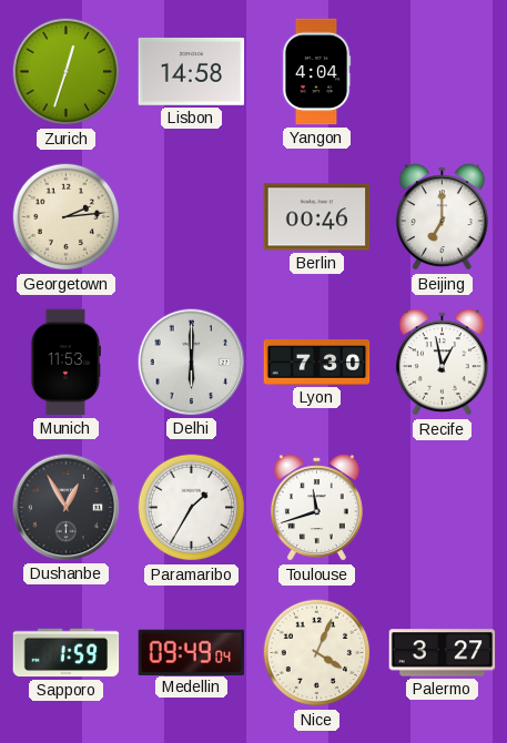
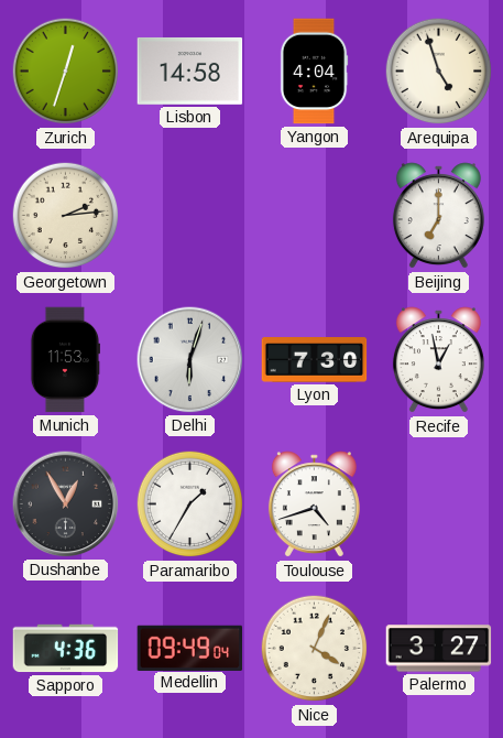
Arequipa: none -> 4:57
Berlin: 00:46 -> none
Delhi: 6:00 -> 6:03
Toulouse: 11:42 -> 4:42
Sapporo: 1:59 -> 4:36
